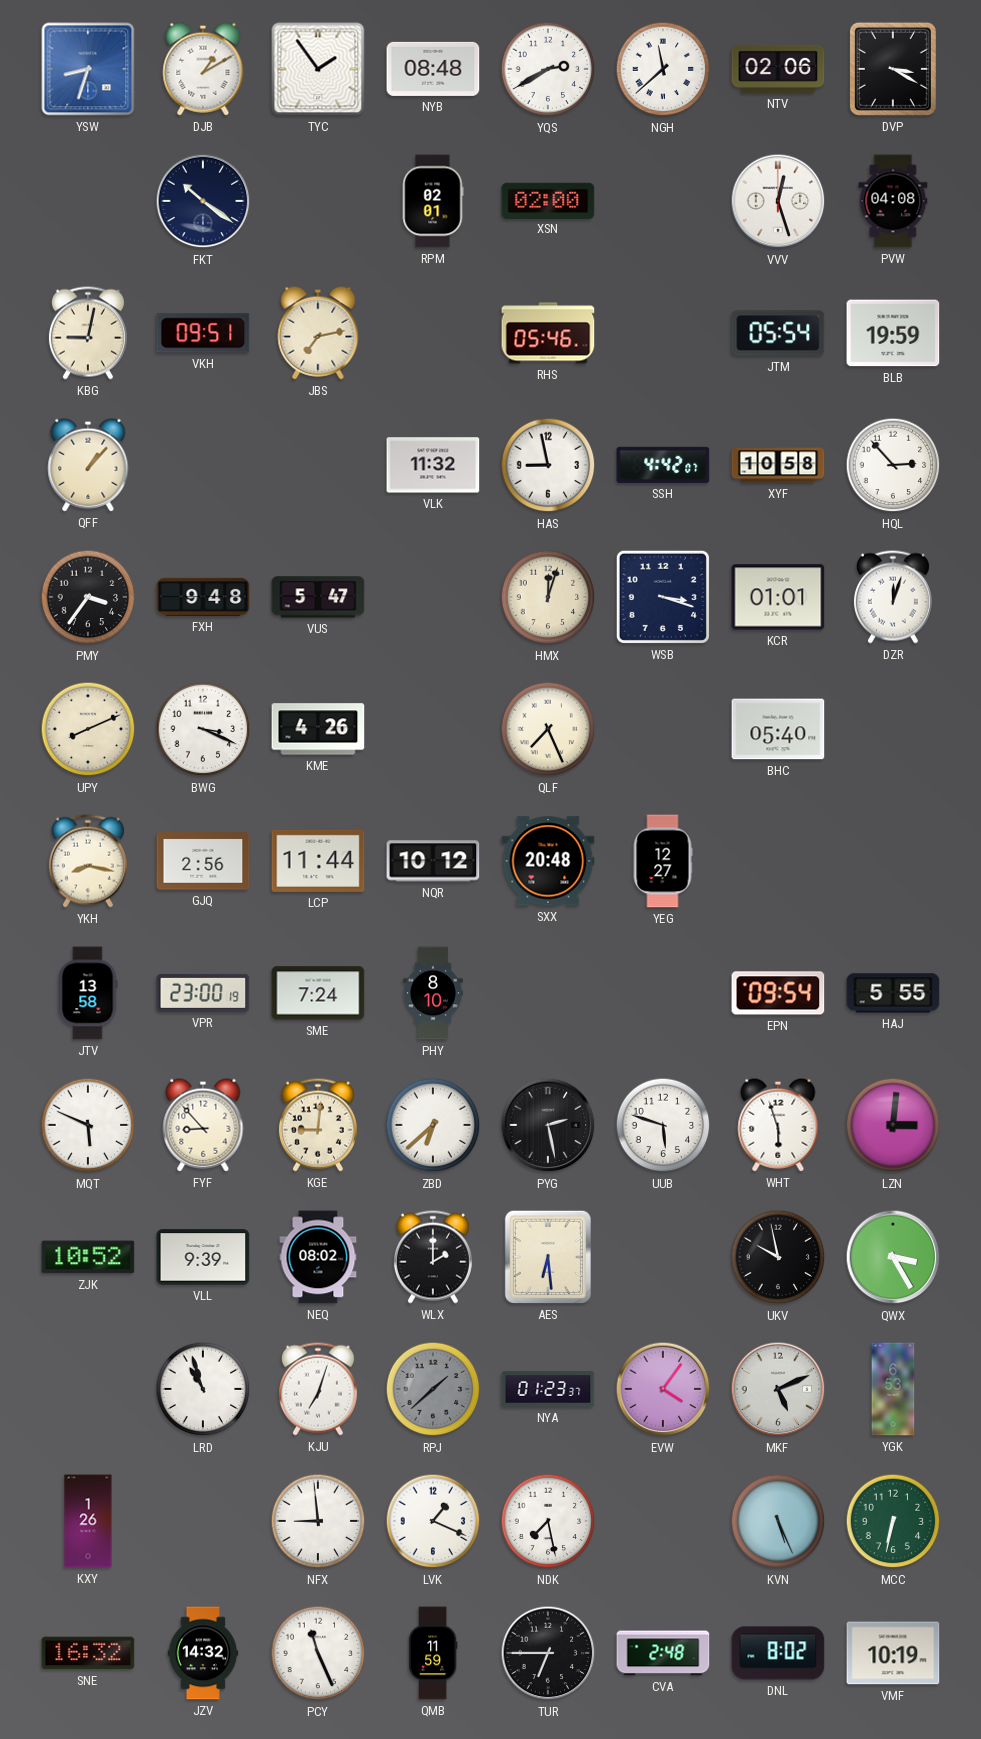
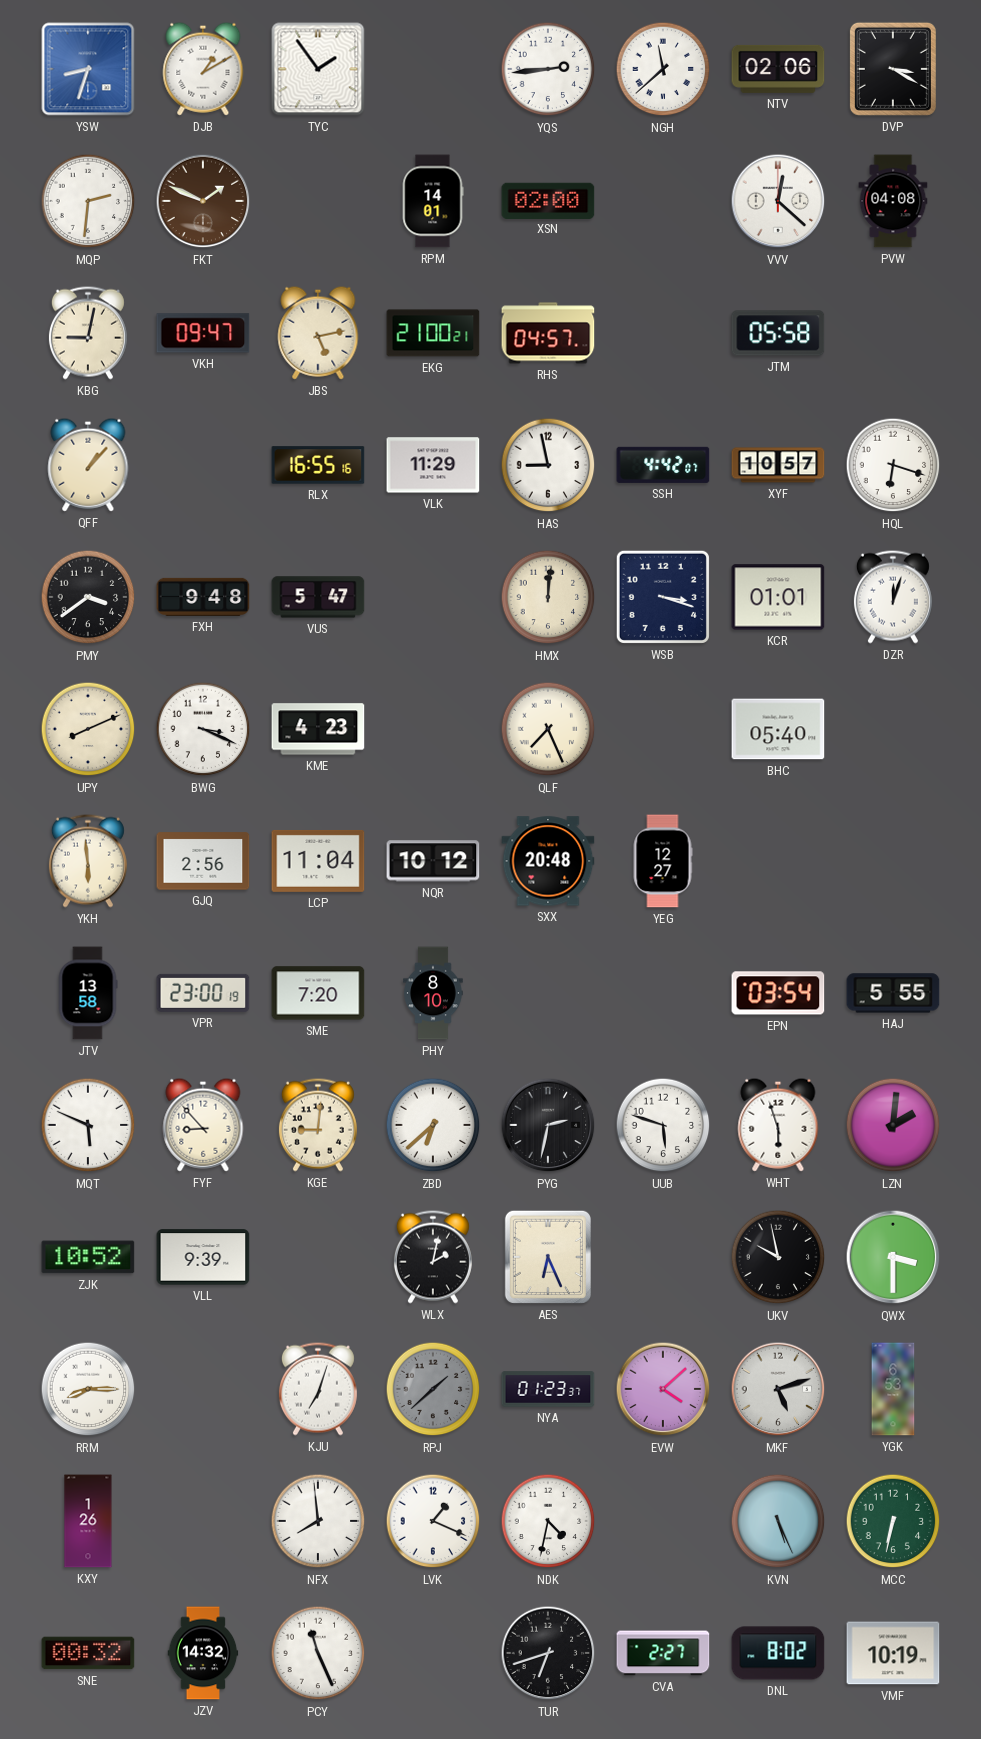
NYB: 08:48 -> none
YQS: 2:40 -> 2:44
MQP: none -> 2:31
FKT: 10:21 -> 1:49
FKT dial: navy -> brown
RPM: 02:01 -> 14:01
VVV: 12:27 -> 12:22
VKH: 09:51 -> 09:47
JBS: 7:13 -> 5:13
EKG: none -> 21:00
RHS: 05:46 -> 04:57
JTM: 05:54 -> 05:58
BLB: 19:59 -> none
RLX: none -> 16:55
VLK: 11:32 -> 11:29
XYF: 10:58 -> 10:57
HQL: 2:53 -> 6:18
PMY: 3:36 -> 3:39
HMX: 12:03 -> 12:01
KME: 4:26 -> 4:23
YKH: 8:17 -> 5:59
LCP: 11:44 -> 11:04
SME: 7:24 -> 7:20
EPN: 09:54 -> 03:54
PYG: 2:28 -> 2:32
LZN: 3:01 -> 2:01
NEQ: 08:02 -> none
WLX: 2:00 -> 2:02
AES: 6:29 -> 6:26
QWX: 3:25 -> 3:30
RRM: none -> 8:15
LRD: 10:57 -> none
EVW: 4:06 -> 4:08
MKF: 5:11 -> 5:12
NFX: 8:59 -> 7:59
NDK: 7:28 -> 4:32
SNE: 16:32 -> 00:32
QMB: 11:59 -> none
TUR: 6:45 -> 6:42
CVA: 2:48 -> 2:27
